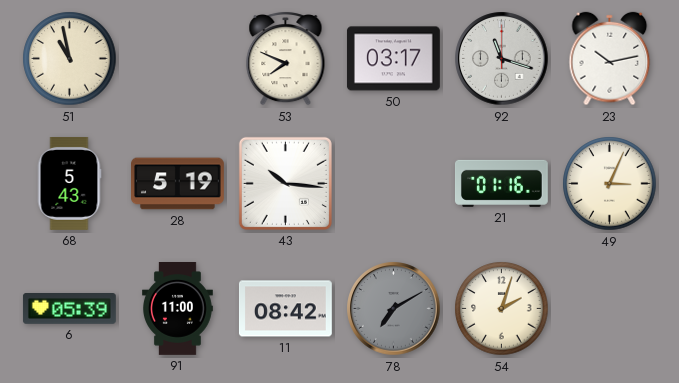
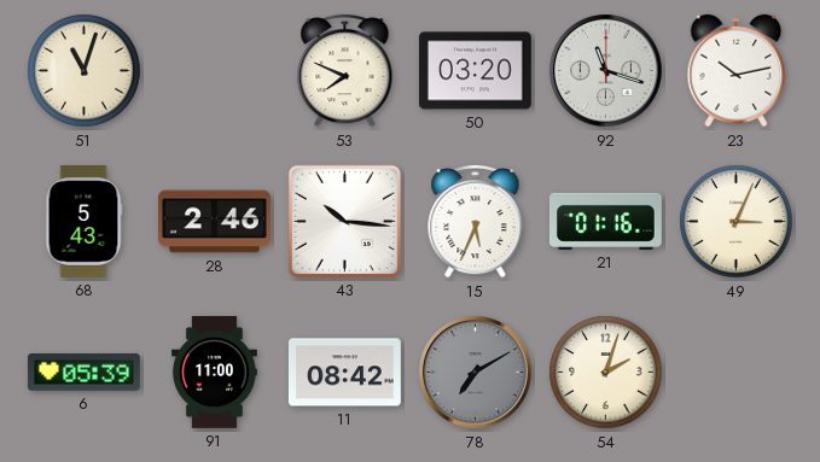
51: 10:58 -> 11:03
50: 03:17 -> 03:20
28: 5:19 -> 2:46
15: none -> 5:34
